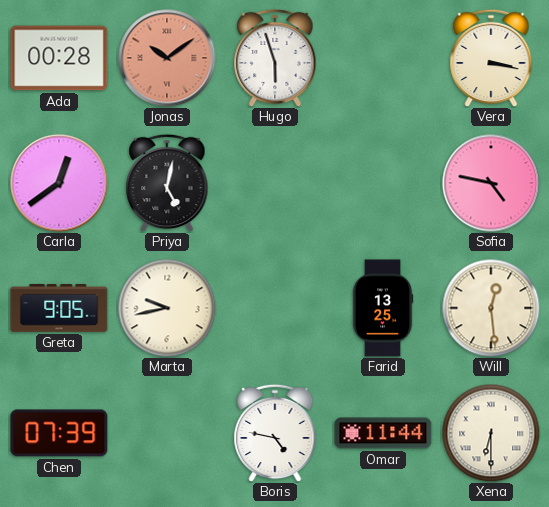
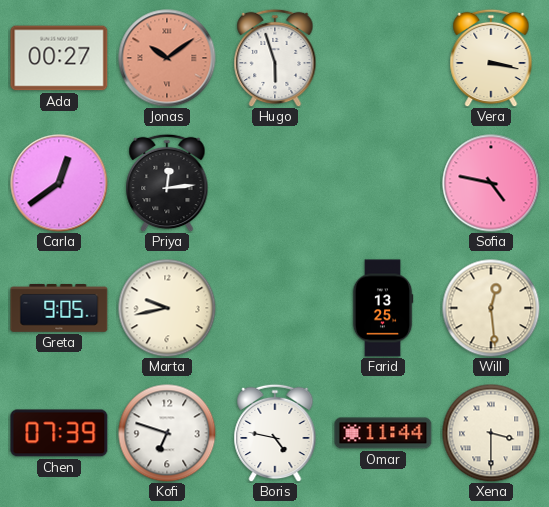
Ada: 00:28 -> 00:27
Priya: 5:02 -> 12:14
Kofi: none -> 6:48
Xena: 6:30 -> 3:30
